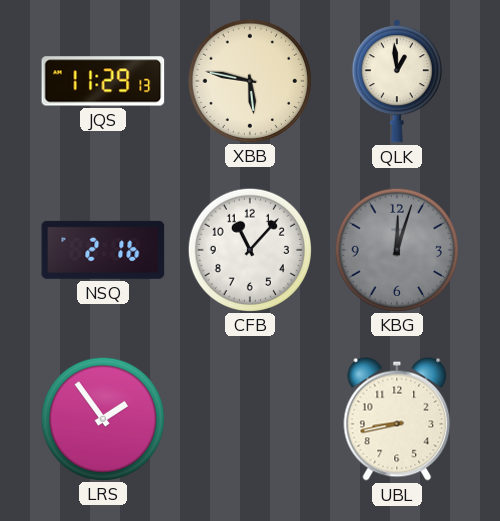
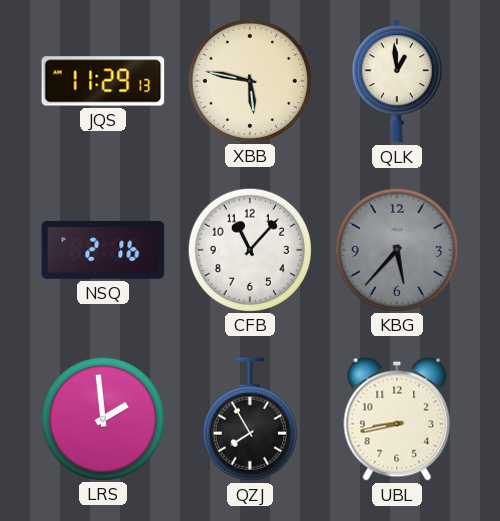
KBG: 12:03 -> 5:37
LRS: 1:54 -> 1:59
QZJ: none -> 7:55
